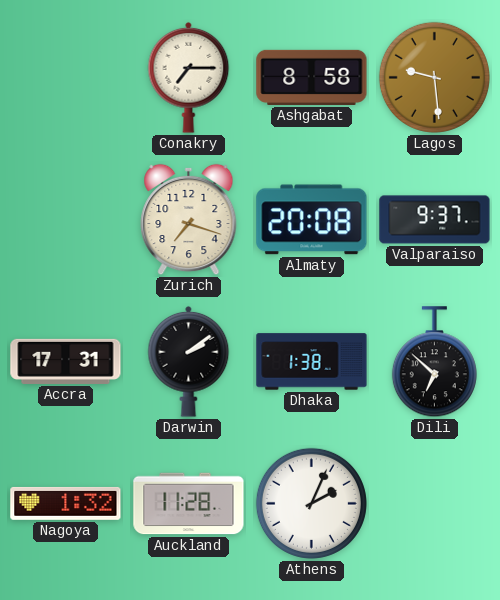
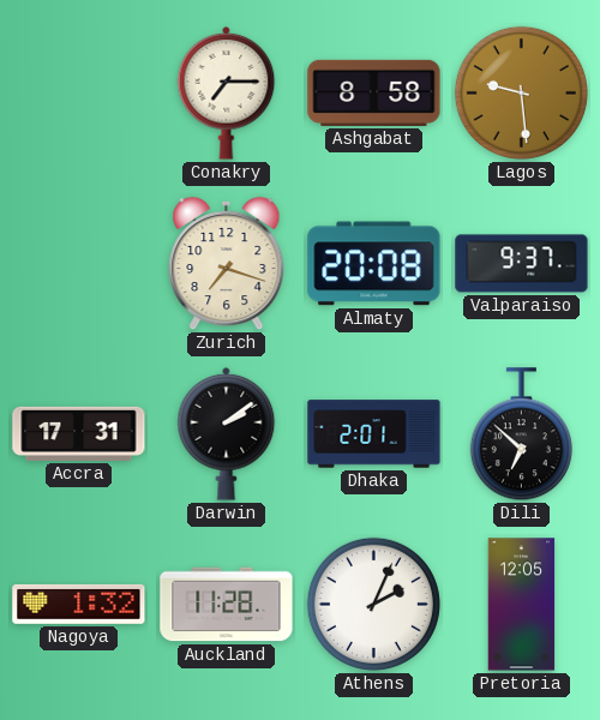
Dhaka: 1:38 -> 2:01
Pretoria: none -> 12:05
